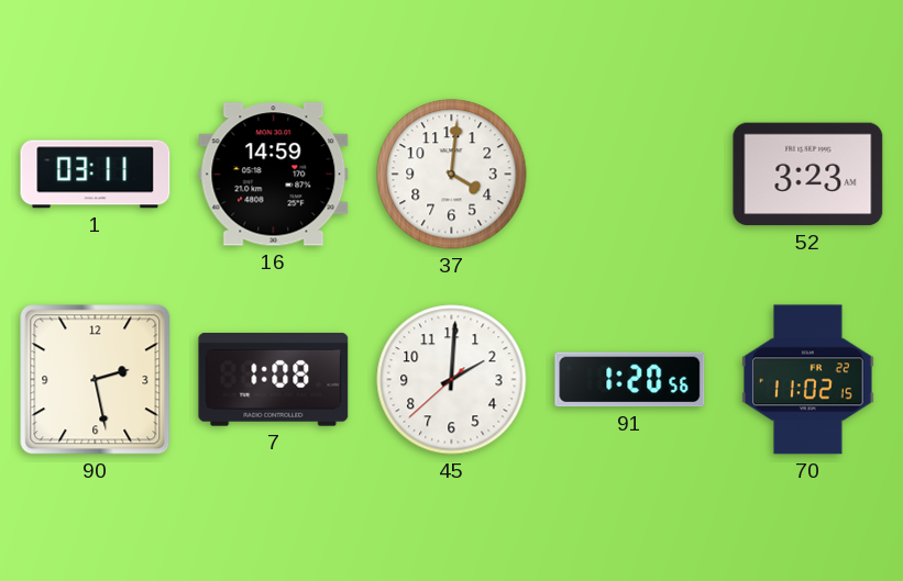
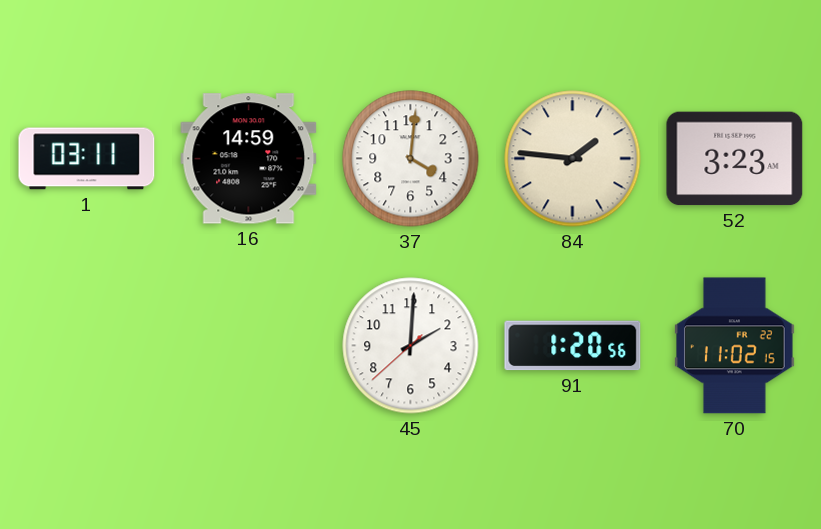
84: none -> 1:46
90: 2:28 -> none
7: 1:08 -> none
